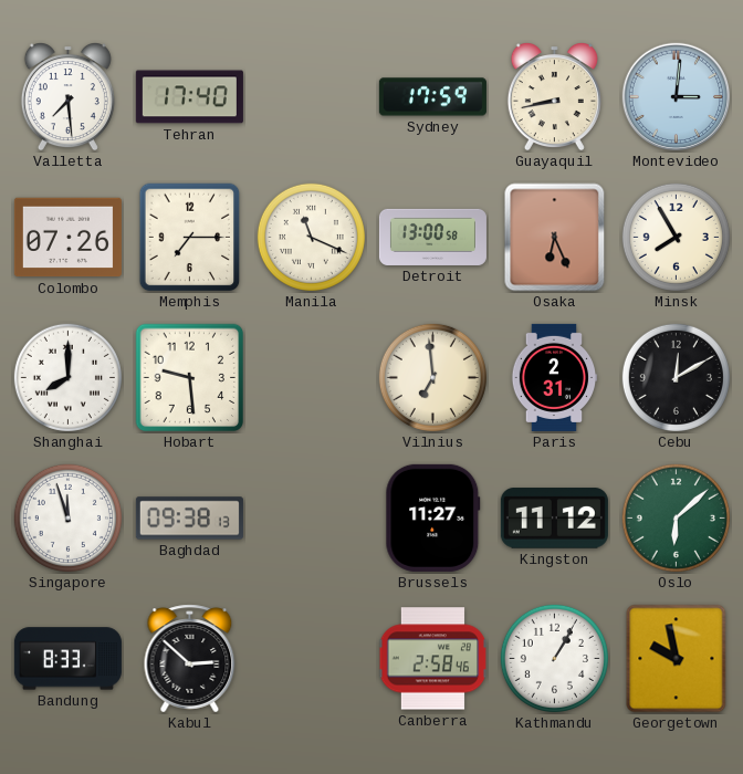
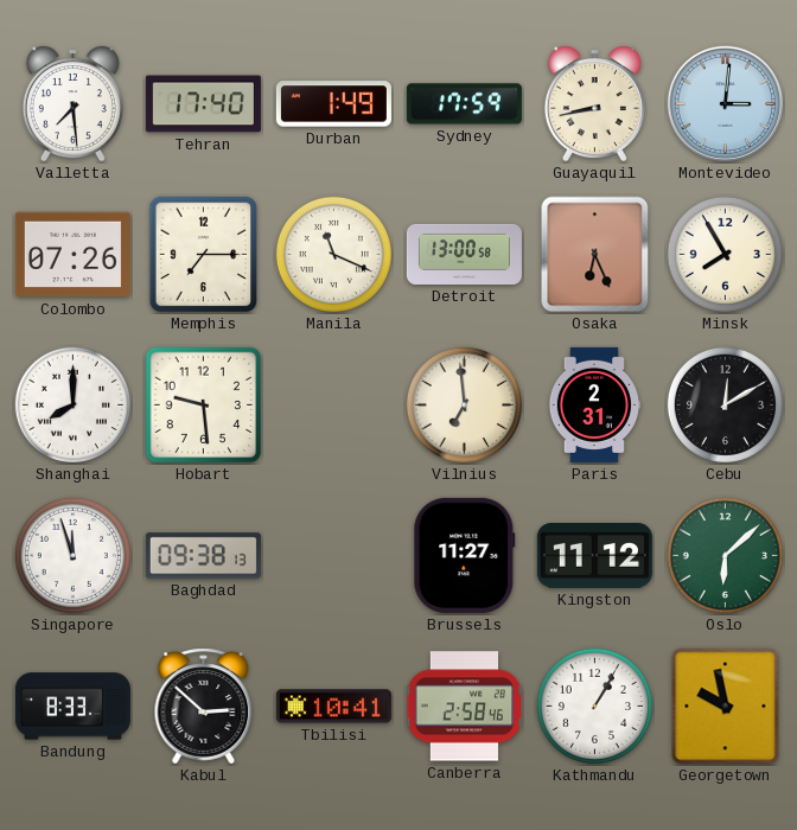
Durban: none -> 1:49
Tbilisi: none -> 10:41
